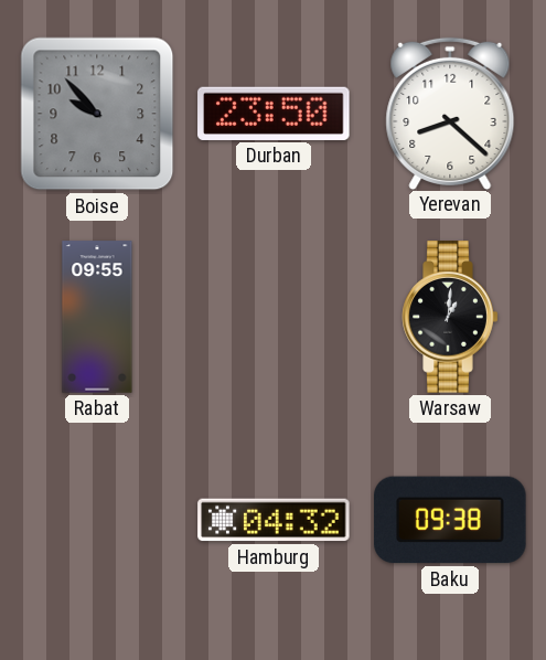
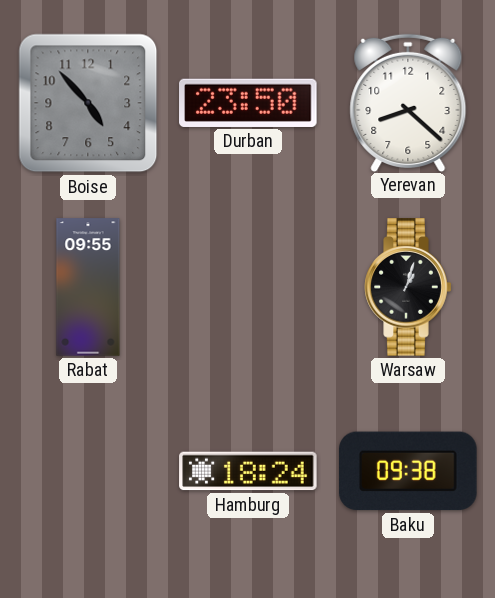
Boise: 9:53 -> 4:53
Warsaw: 1:01 -> 1:03
Hamburg: 04:32 -> 18:24
